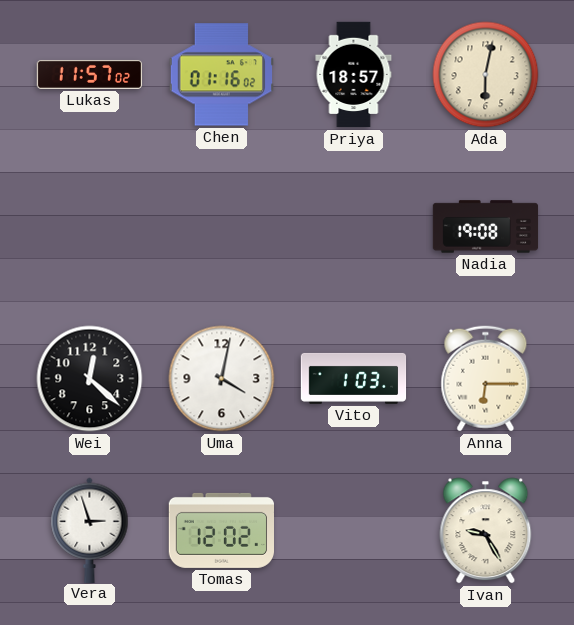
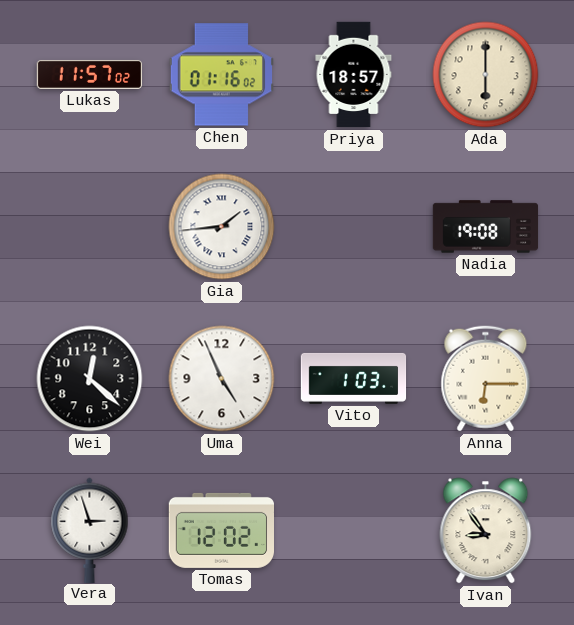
Ada: 6:02 -> 6:00
Gia: none -> 1:44
Uma: 4:02 -> 4:56
Ivan: 9:25 -> 8:54
